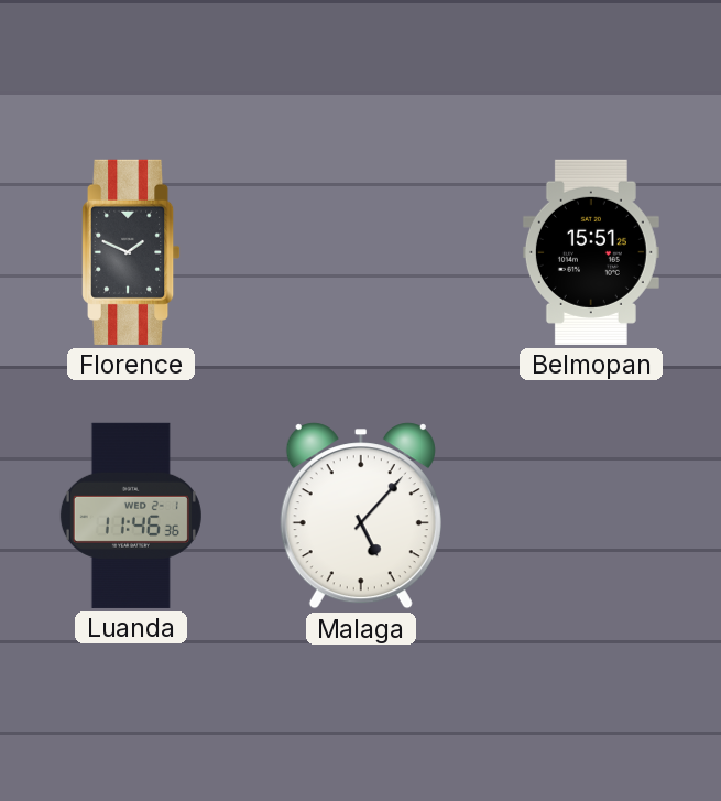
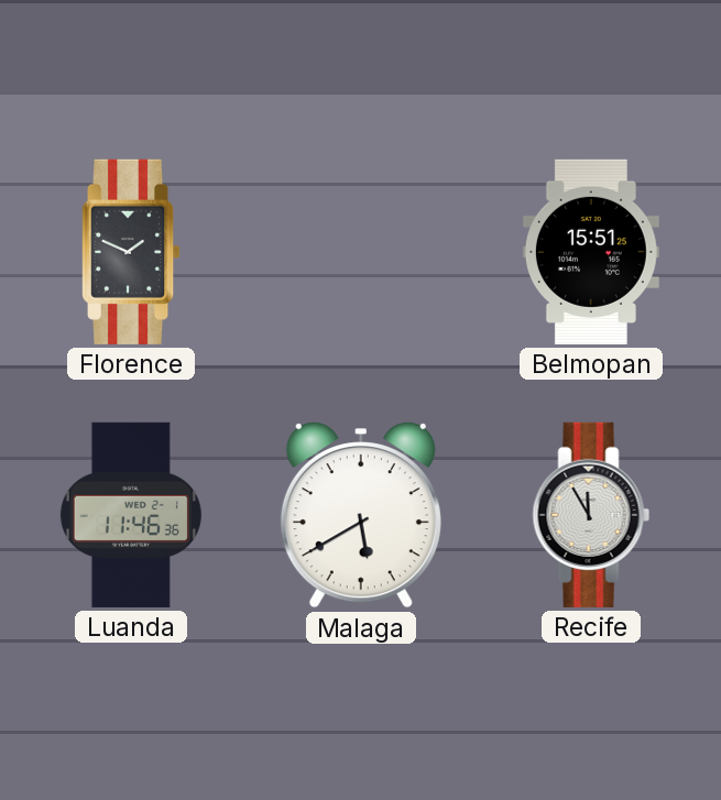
Malaga: 5:07 -> 5:40
Recife: none -> 11:55
